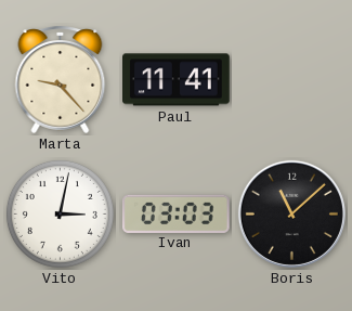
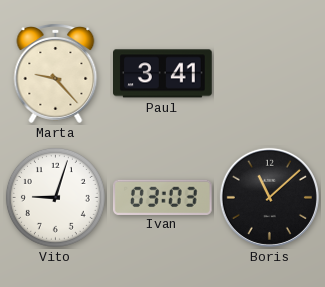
Paul: 11:41 -> 3:41
Vito: 3:02 -> 9:03
